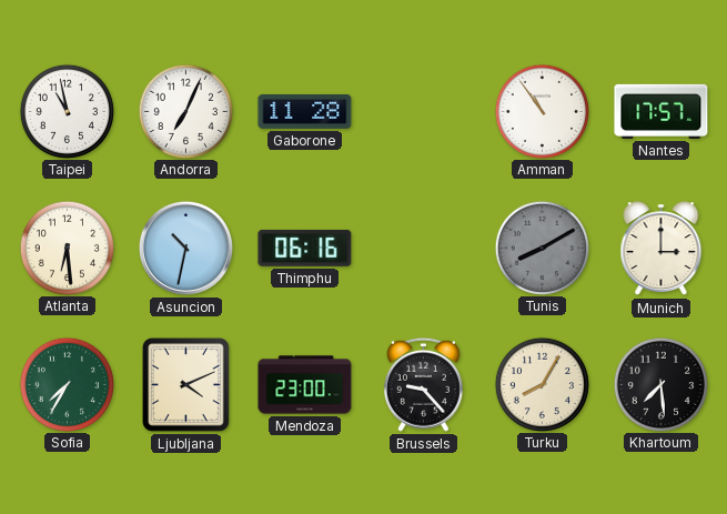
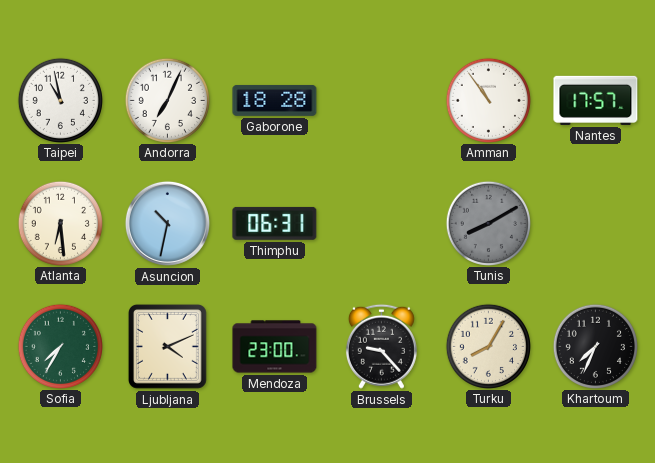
Gaborone: 11:28 -> 18:28
Thimphu: 06:16 -> 06:31
Munich: 3:00 -> none
Khartoum: 7:29 -> 7:34
